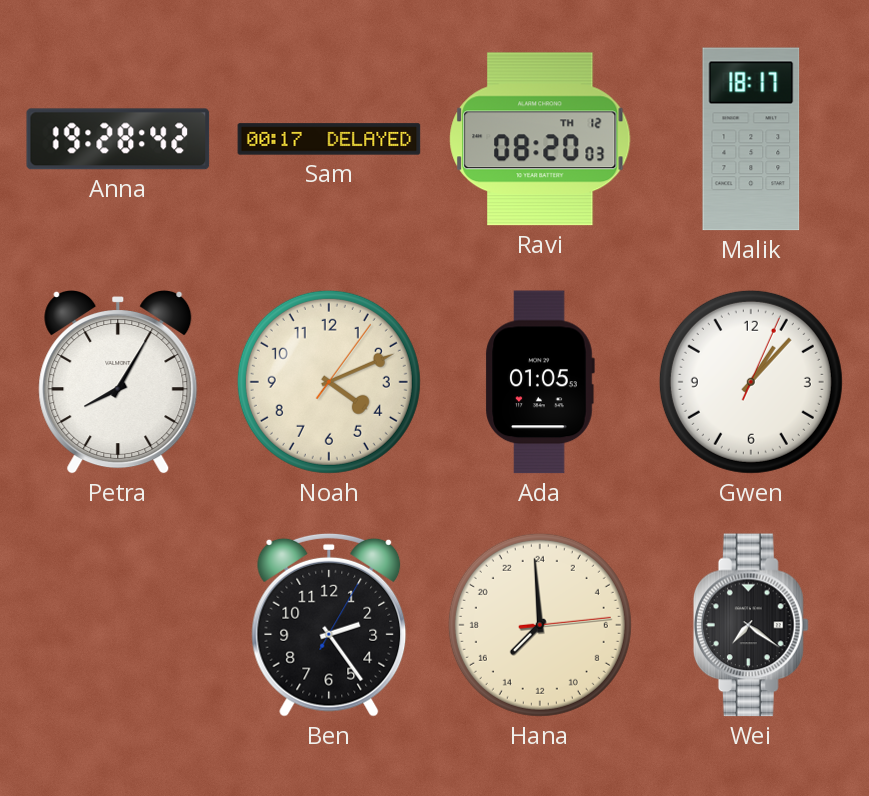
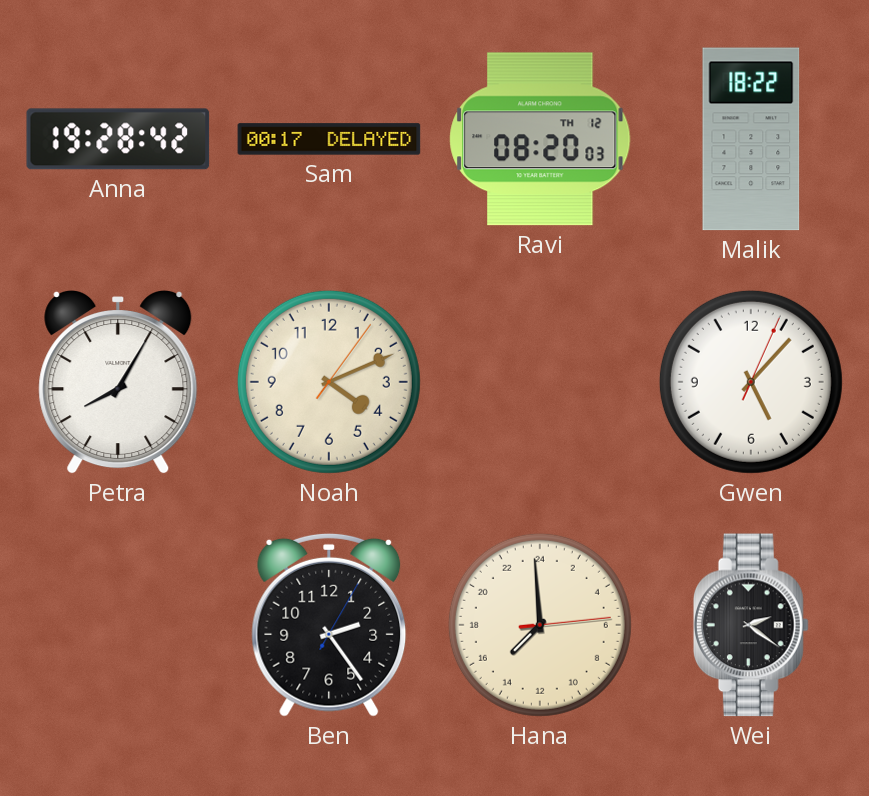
Malik: 18:17 -> 18:22
Ada: 01:05 -> none
Gwen: 1:07 -> 5:07
Wei: 7:21 -> 2:21
